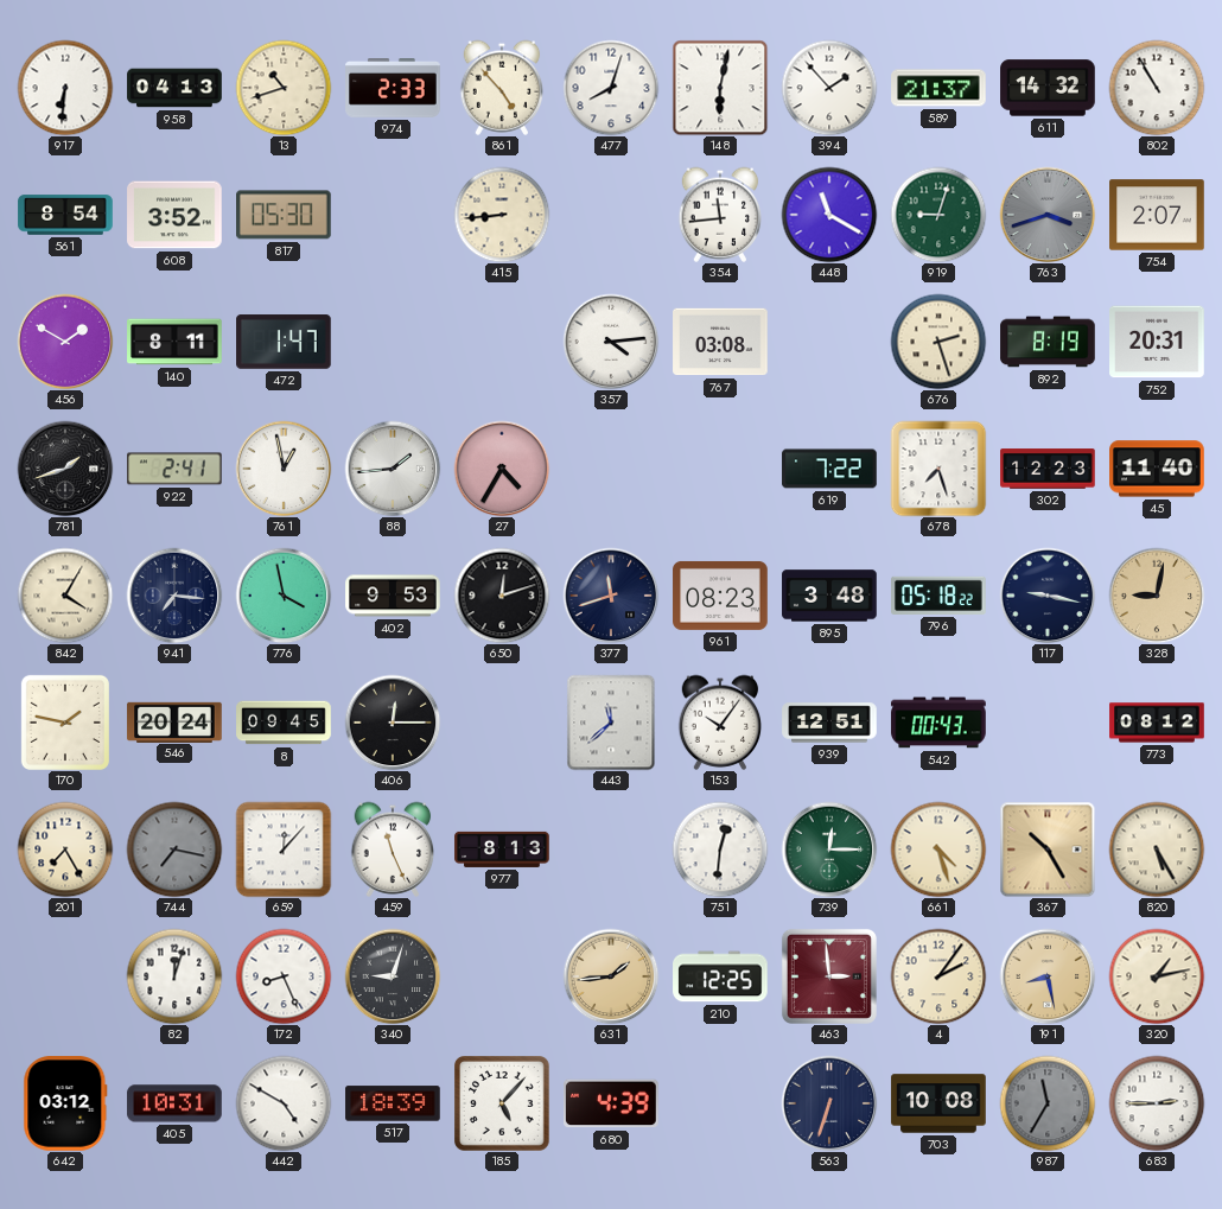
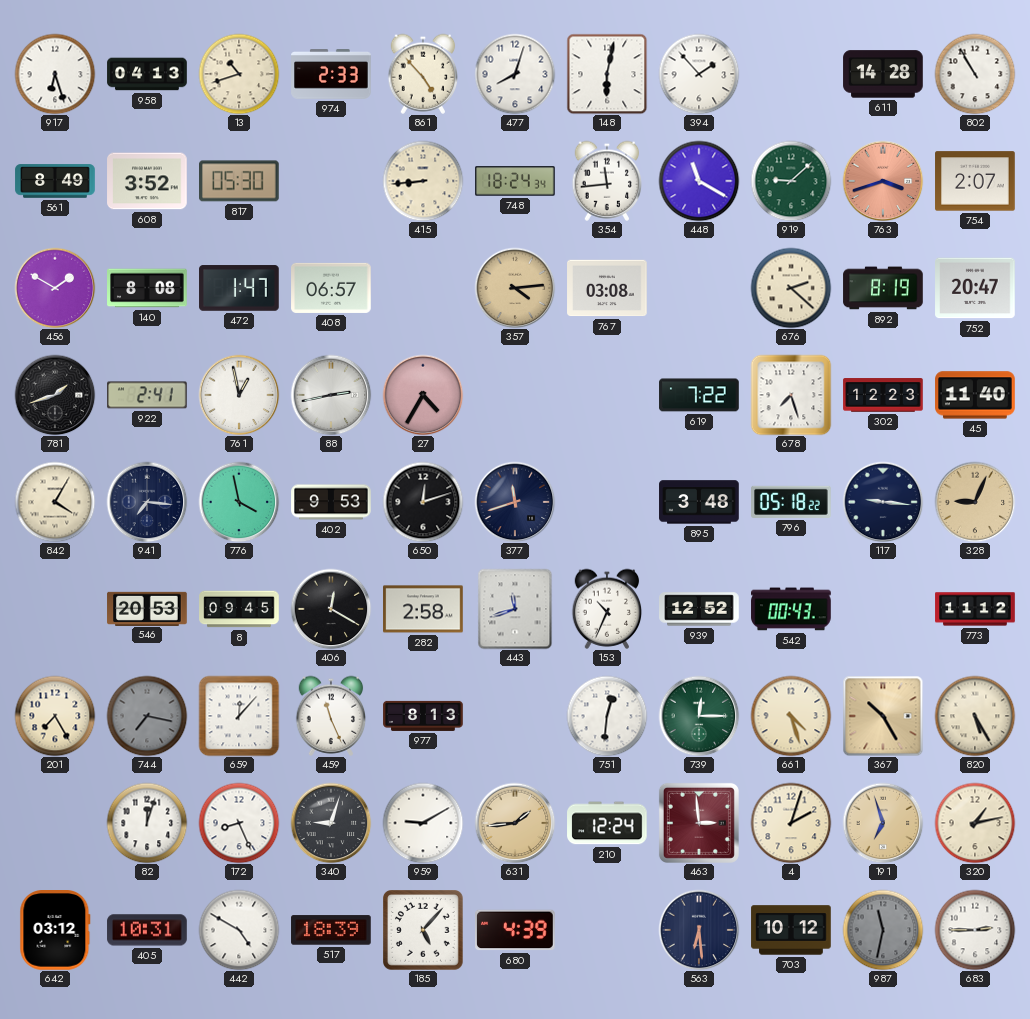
917: 6:31 -> 6:27
589: 21:37 -> none
611: 14:32 -> 14:28
561: 8:54 -> 8:49
748: none -> 18:24
919: 9:03 -> 9:08
763 dial: grey -> salmon
140: 8:11 -> 8:08
408: none -> 06:57
357 dial: white -> champagne
676: 2:27 -> 2:22
752: 20:31 -> 20:47
88: 1:44 -> 2:43
961: 08:23 -> none
117: 9:17 -> 9:16
328: 9:02 -> 9:04
170: 1:47 -> none
546: 20:24 -> 20:53
406: 12:15 -> 12:20
282: none -> 2:58
443: 11:38 -> 11:42
153: 10:06 -> 10:34
939: 12:51 -> 12:52
773: 08:12 -> 11:12
959: none -> 9:10
210: 12:25 -> 12:24
4: 2:06 -> 2:03
191: 8:28 -> 6:57
563: 6:33 -> 6:29
703: 10:08 -> 10:12
987: 11:35 -> 11:32
